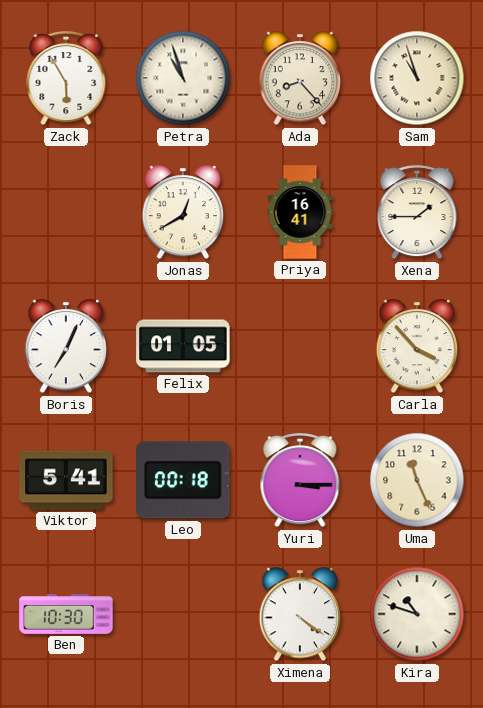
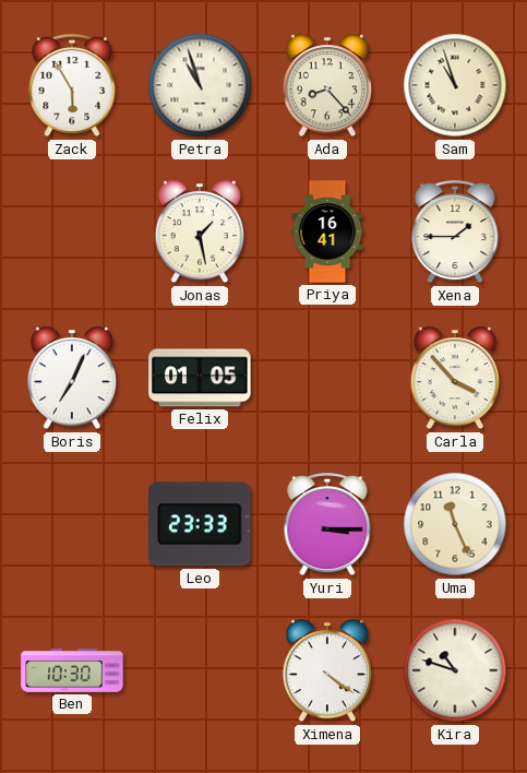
Jonas: 12:40 -> 1:28
Viktor: 5:41 -> none
Leo: 00:18 -> 23:33
